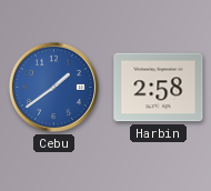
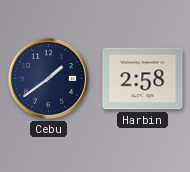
Cebu dial: blue -> navy
